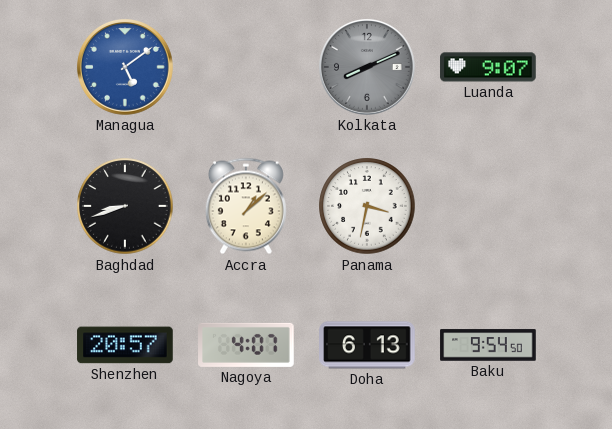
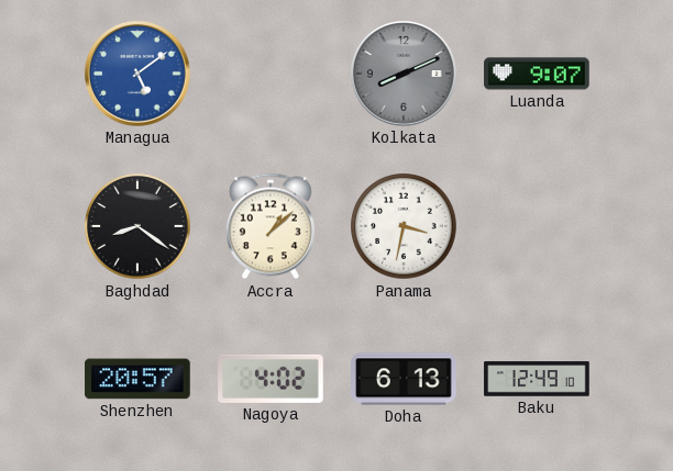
Baghdad: 8:42 -> 8:21
Nagoya: 4:07 -> 4:02
Baku: 9:54 -> 12:49
